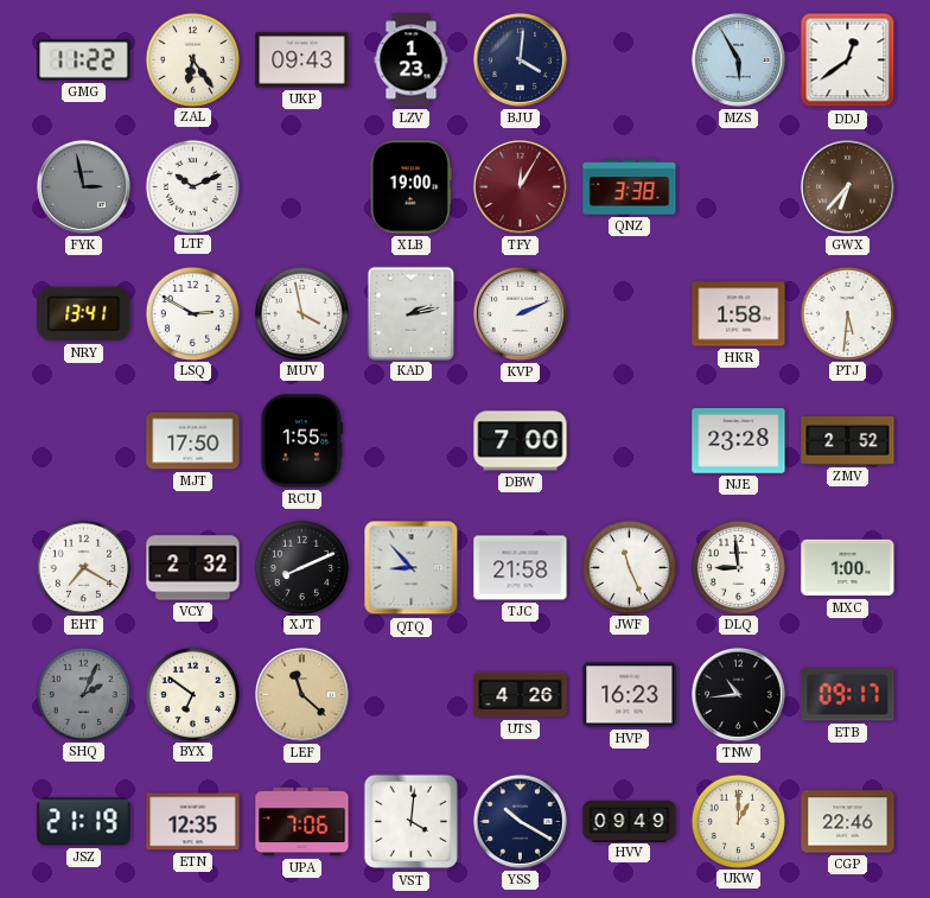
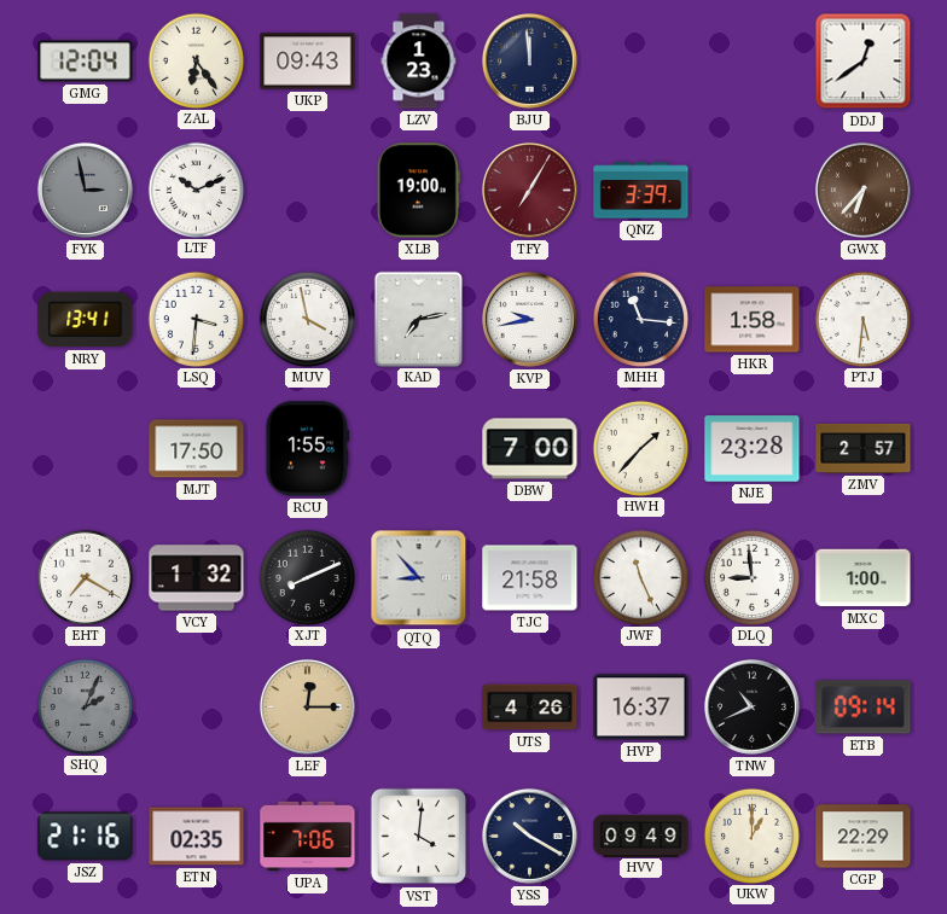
GMG: 11:22 -> 12:04
BJU: 4:01 -> 11:59
MZS: 5:55 -> none
TFY: 12:05 -> 7:05
QNZ: 3:38 -> 3:39
LSQ: 2:50 -> 3:31
KAD: 2:13 -> 7:13
KVP: 2:11 -> 9:43
MHH: none -> 11:16
HWH: none -> 1:37
ZMV: 2:52 -> 2:57
VCY: 2:32 -> 1:32
BYX: 6:51 -> none
LEF: 11:22 -> 12:15
HVP: 16:23 -> 16:37
TNW: 10:44 -> 10:41
ETB: 09:17 -> 09:14
JSZ: 21:19 -> 21:16
ETN: 12:35 -> 02:35
CGP: 22:46 -> 22:29
